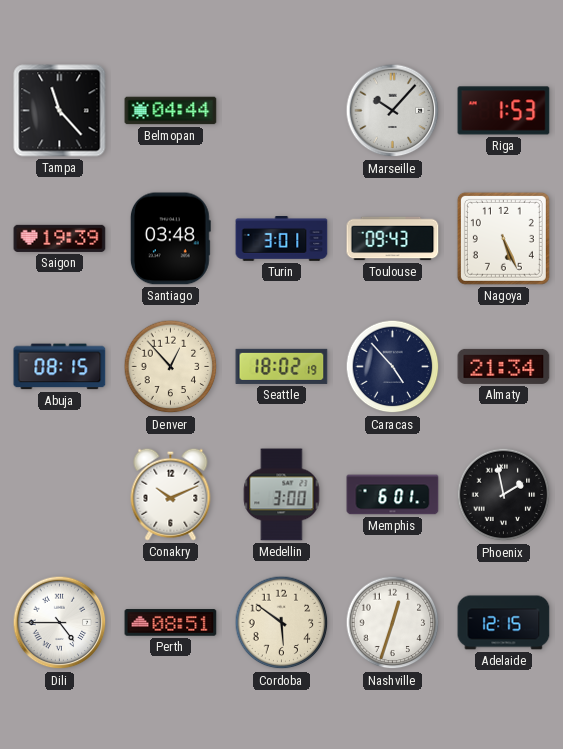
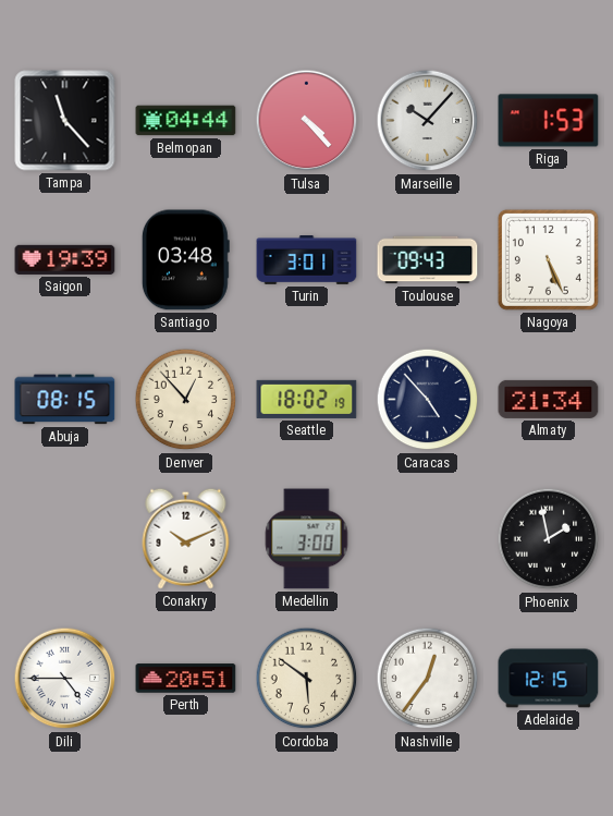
Tulsa: none -> 4:23
Memphis: 6:01 -> none
Perth: 08:51 -> 20:51
Nashville: 12:33 -> 12:36
